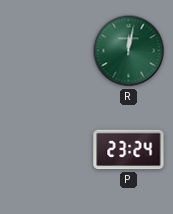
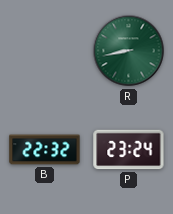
R: 12:02 -> 8:43
B: none -> 22:32
